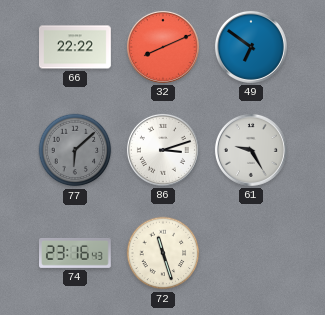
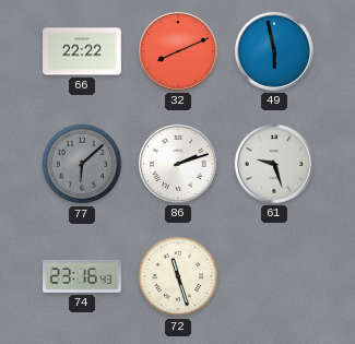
49: 6:51 -> 5:58
86: 3:12 -> 2:12
61: 9:25 -> 9:27
